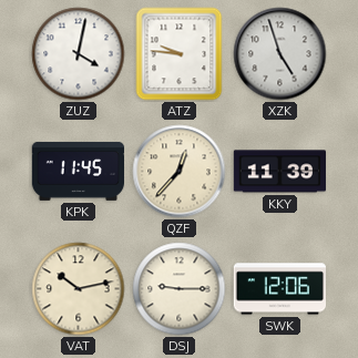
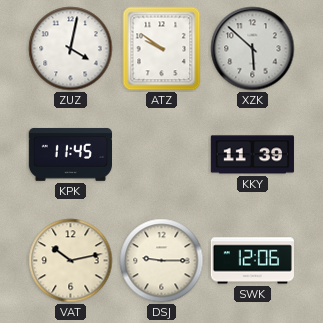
ATZ: 9:46 -> 9:51
XZK: 4:57 -> 5:52
QZF: 12:37 -> none
